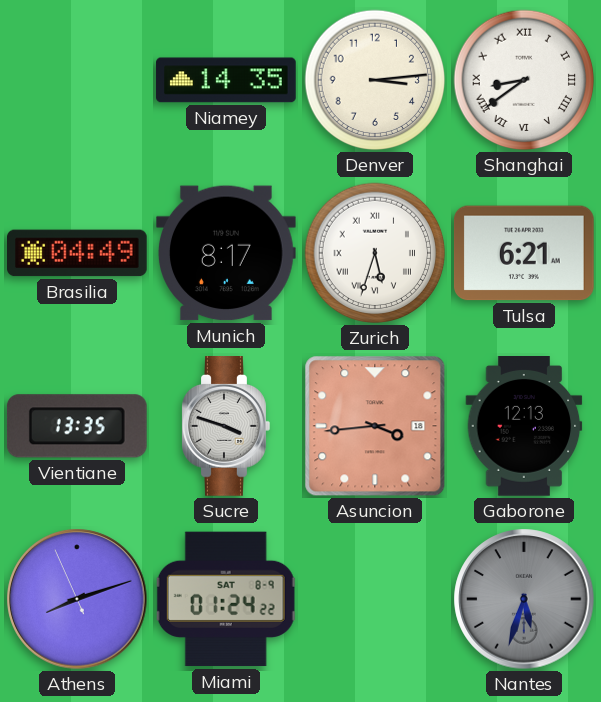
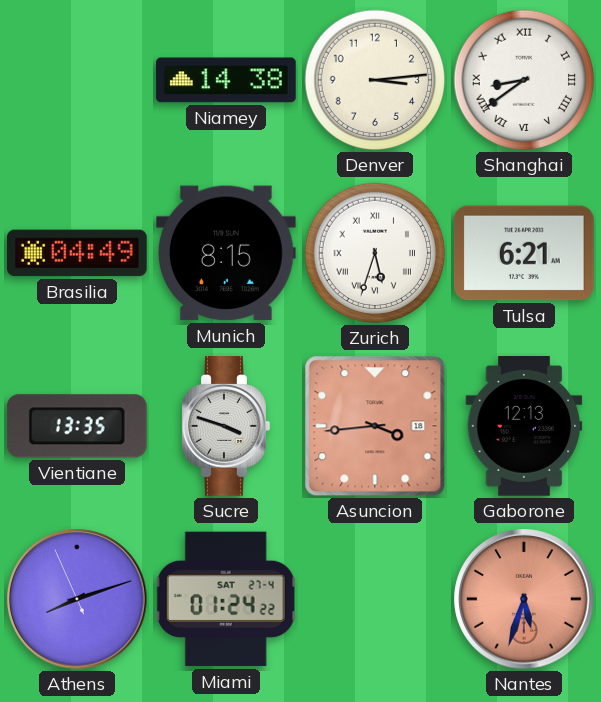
Niamey: 14:35 -> 14:38
Munich: 8:17 -> 8:15
Miami date: SAT 8-9 -> SAT 27-4
Nantes dial: grey -> salmon
